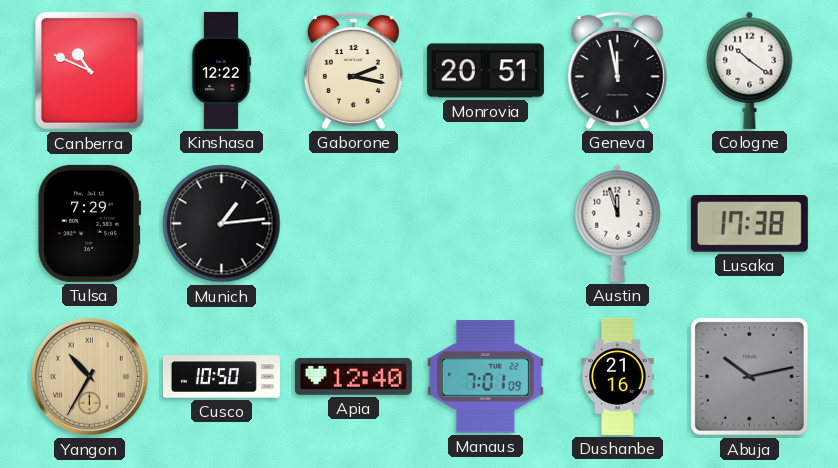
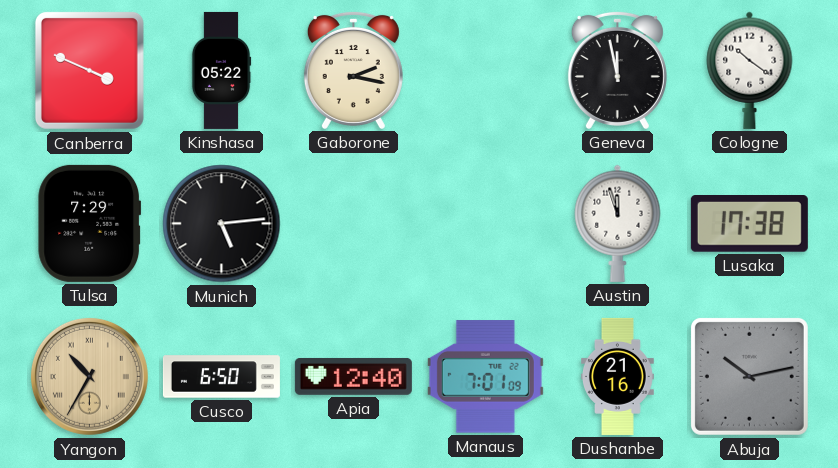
Canberra: 10:49 -> 3:49
Kinshasa: 12:22 -> 05:22
Monrovia: 20:51 -> none
Munich: 1:14 -> 5:14
Cusco: 10:50 -> 6:50
